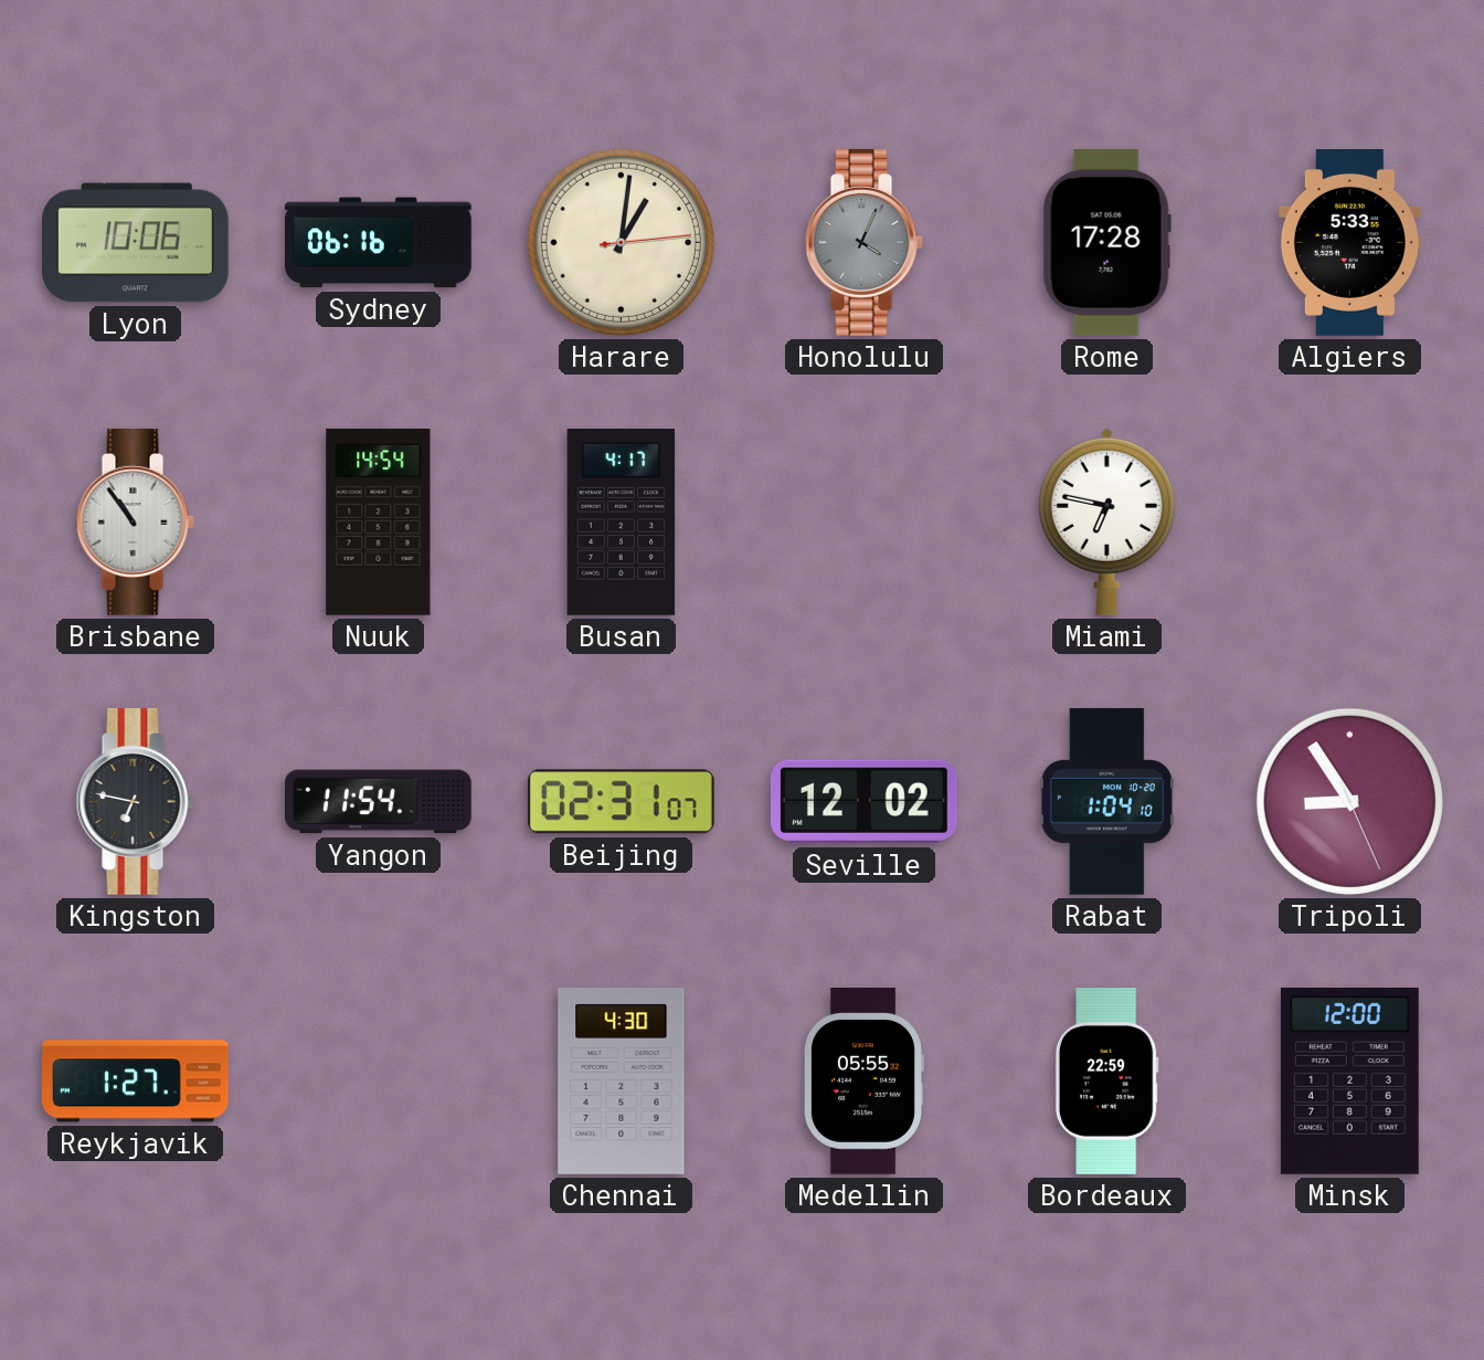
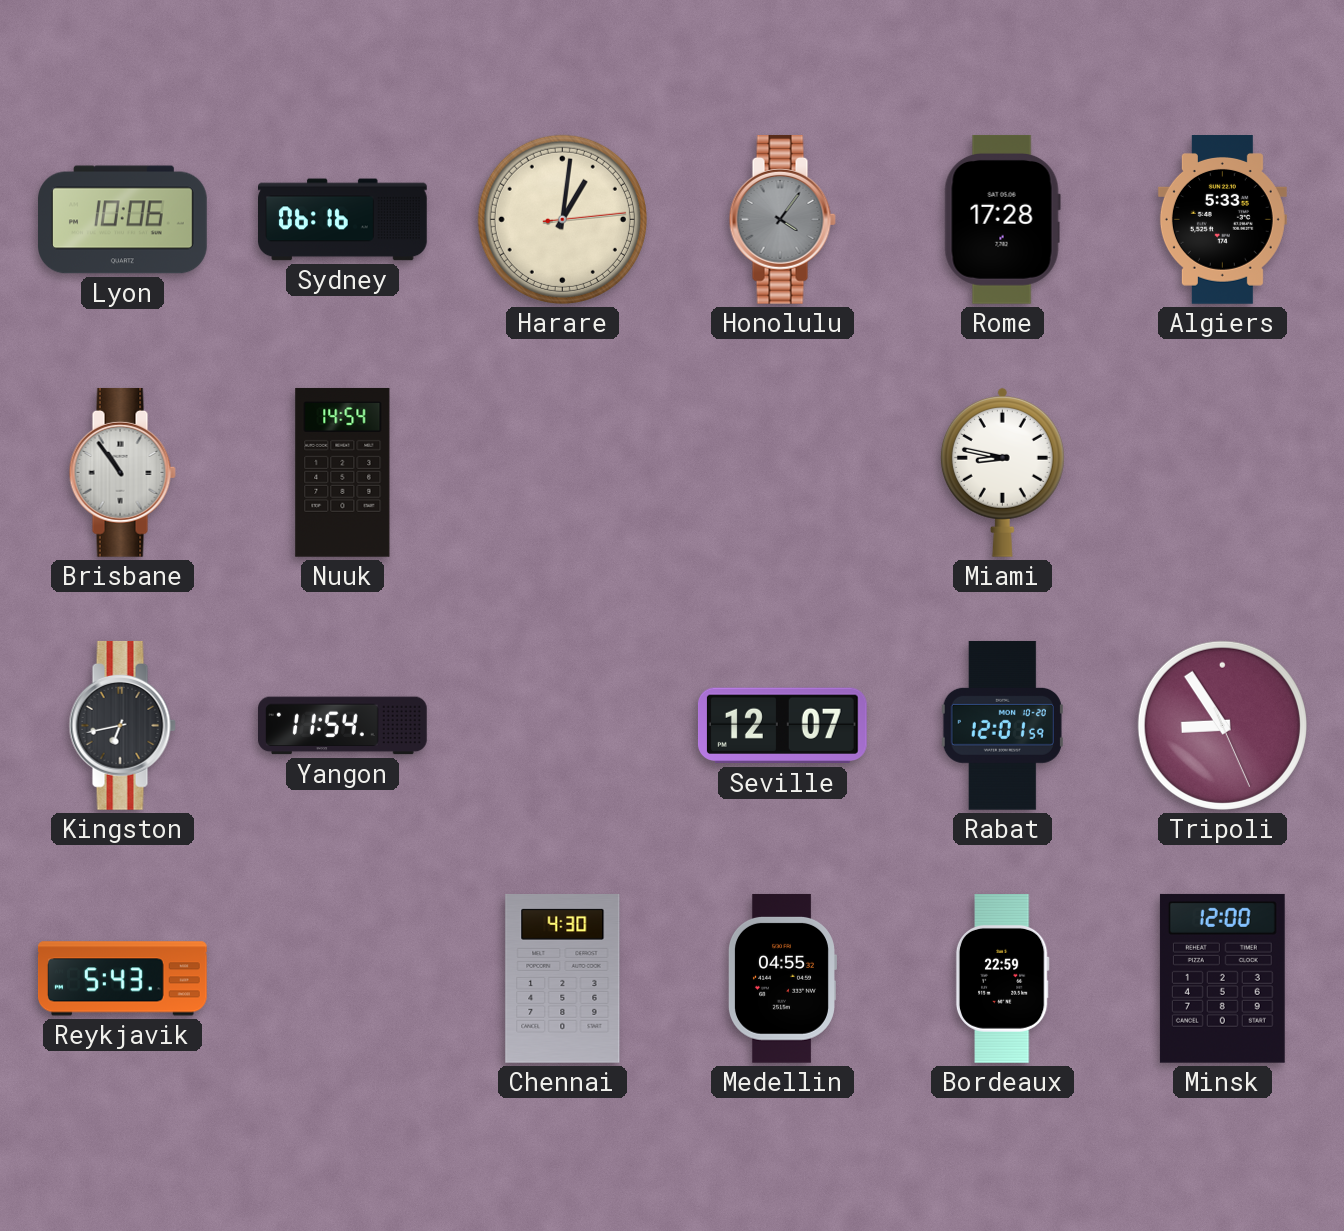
Honolulu: 4:04 -> 4:06
Busan: 4:17 -> none
Miami: 6:47 -> 8:47
Kingston: 6:47 -> 6:43
Beijing: 02:31 -> none
Seville: 12:02 -> 12:07
Rabat: 1:04 -> 12:01
Reykjavik: 1:27 -> 5:43
Medellin: 05:55 -> 04:55
